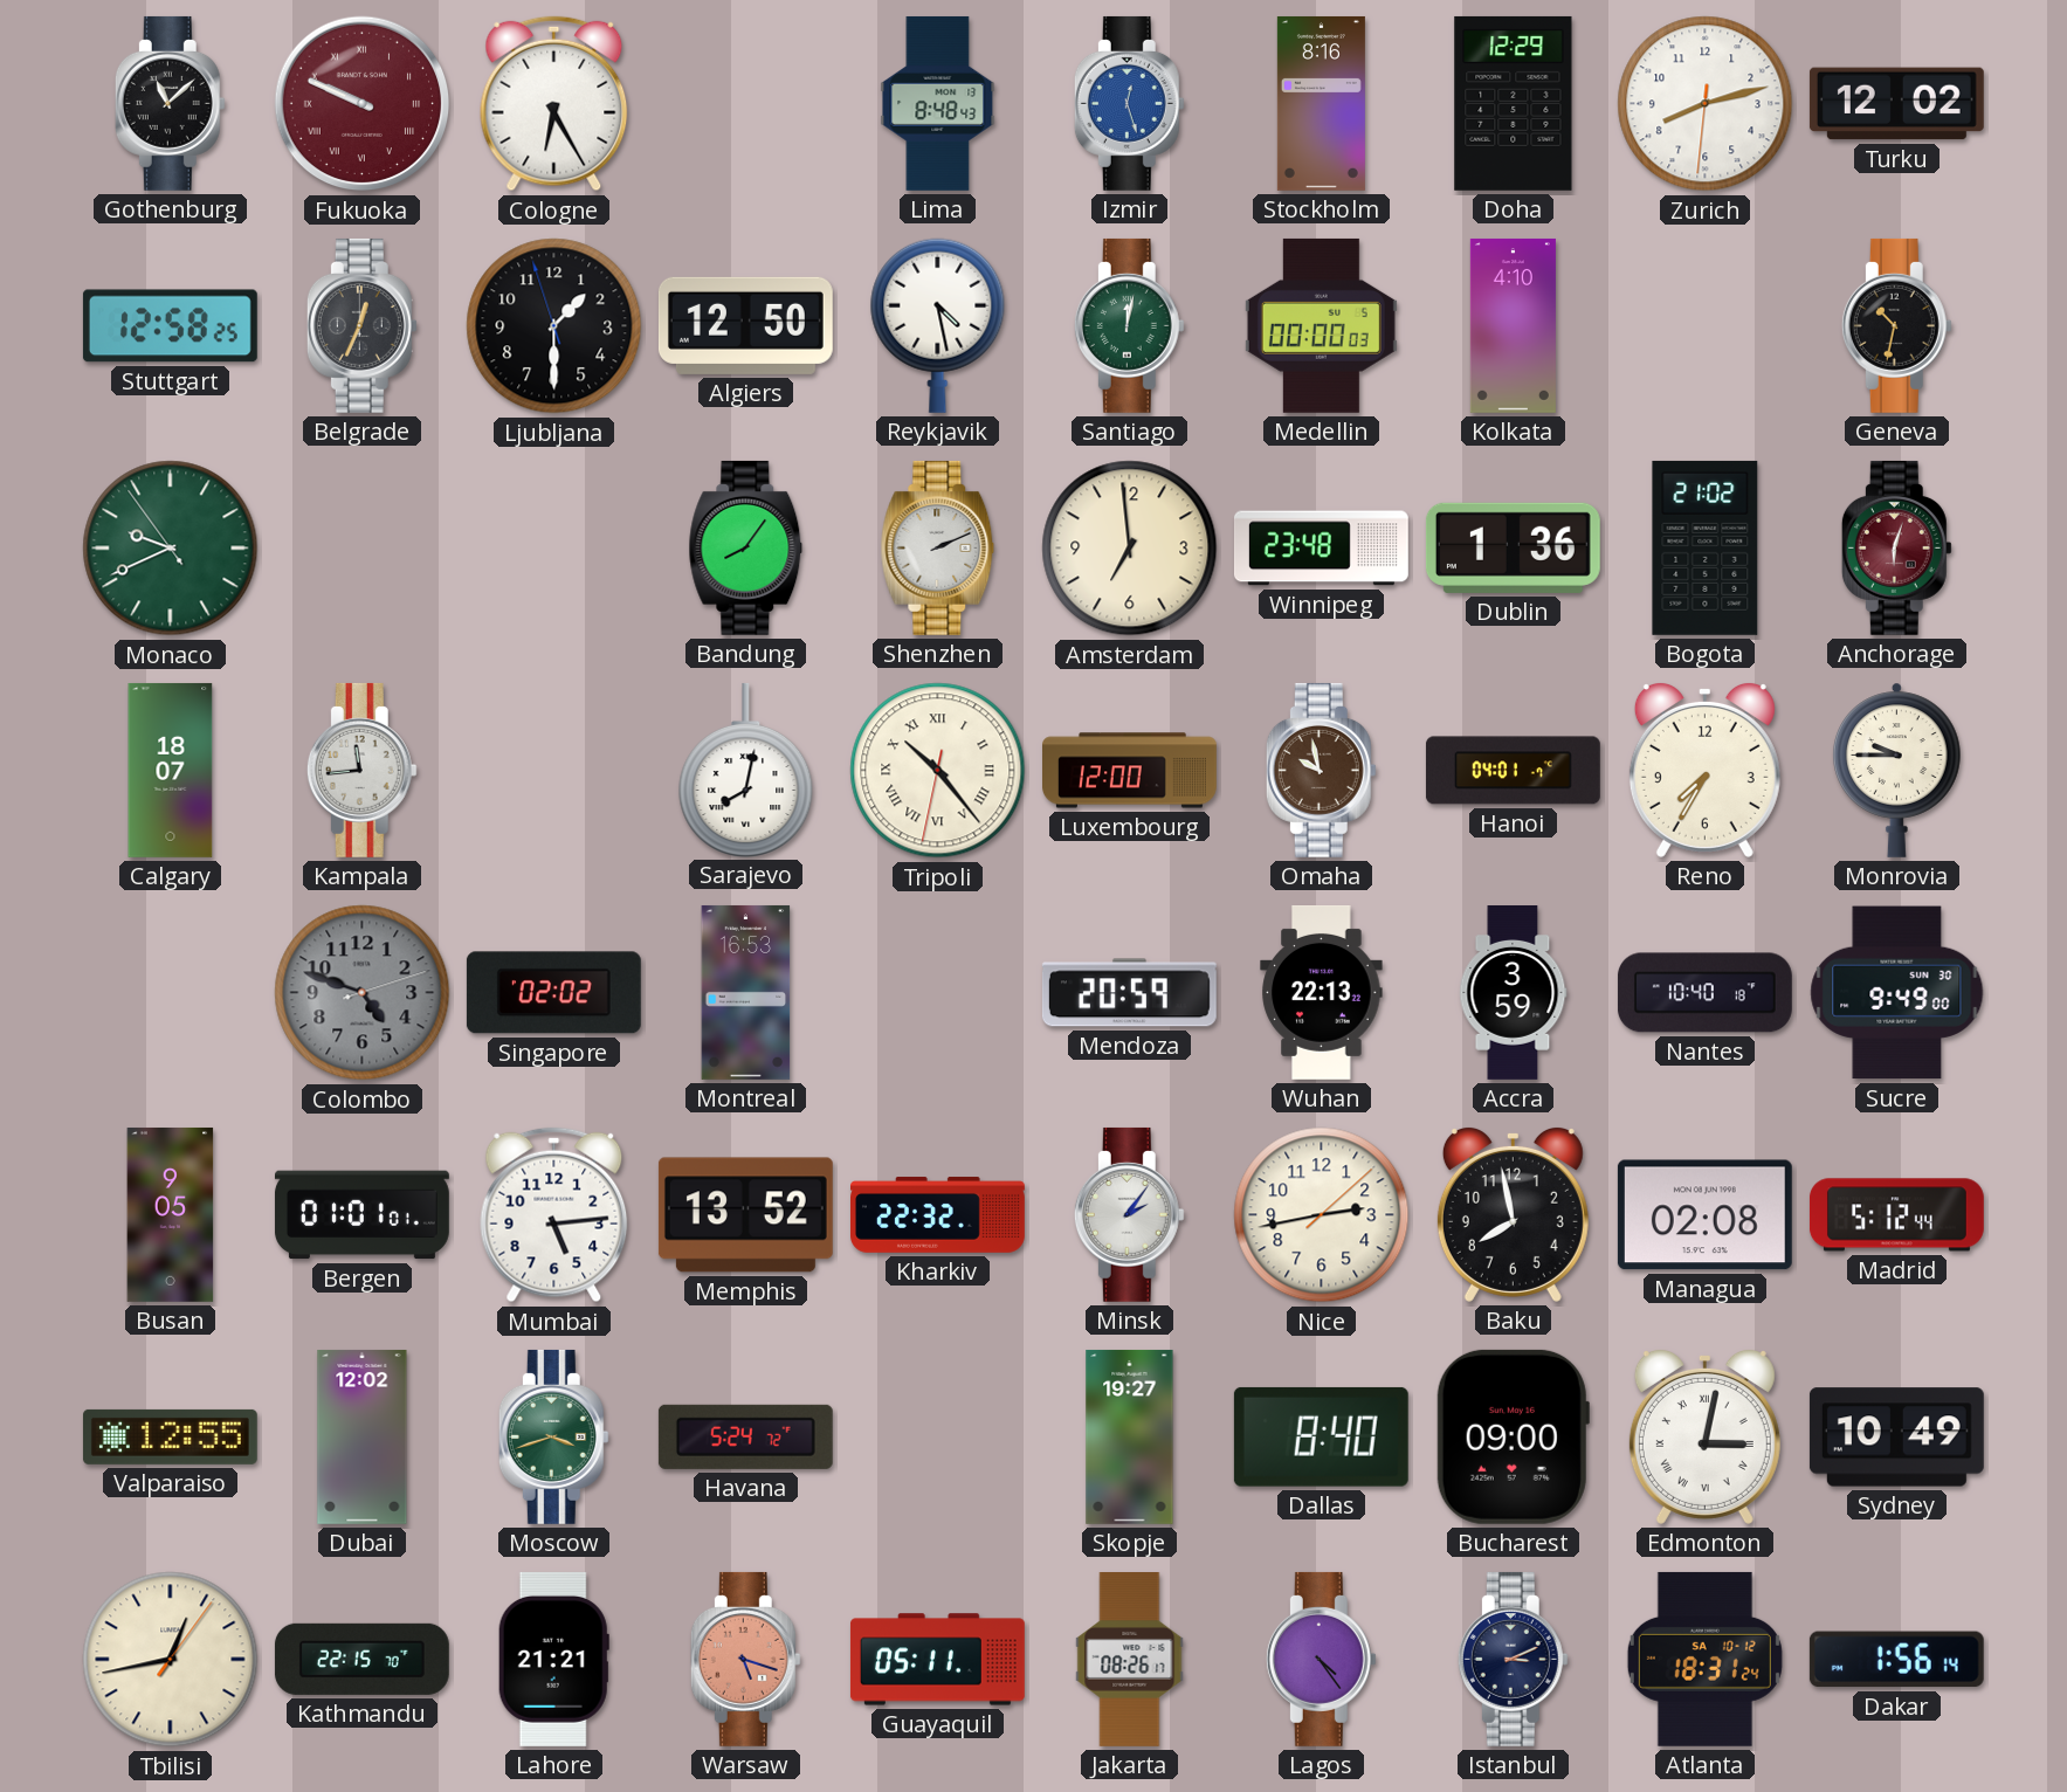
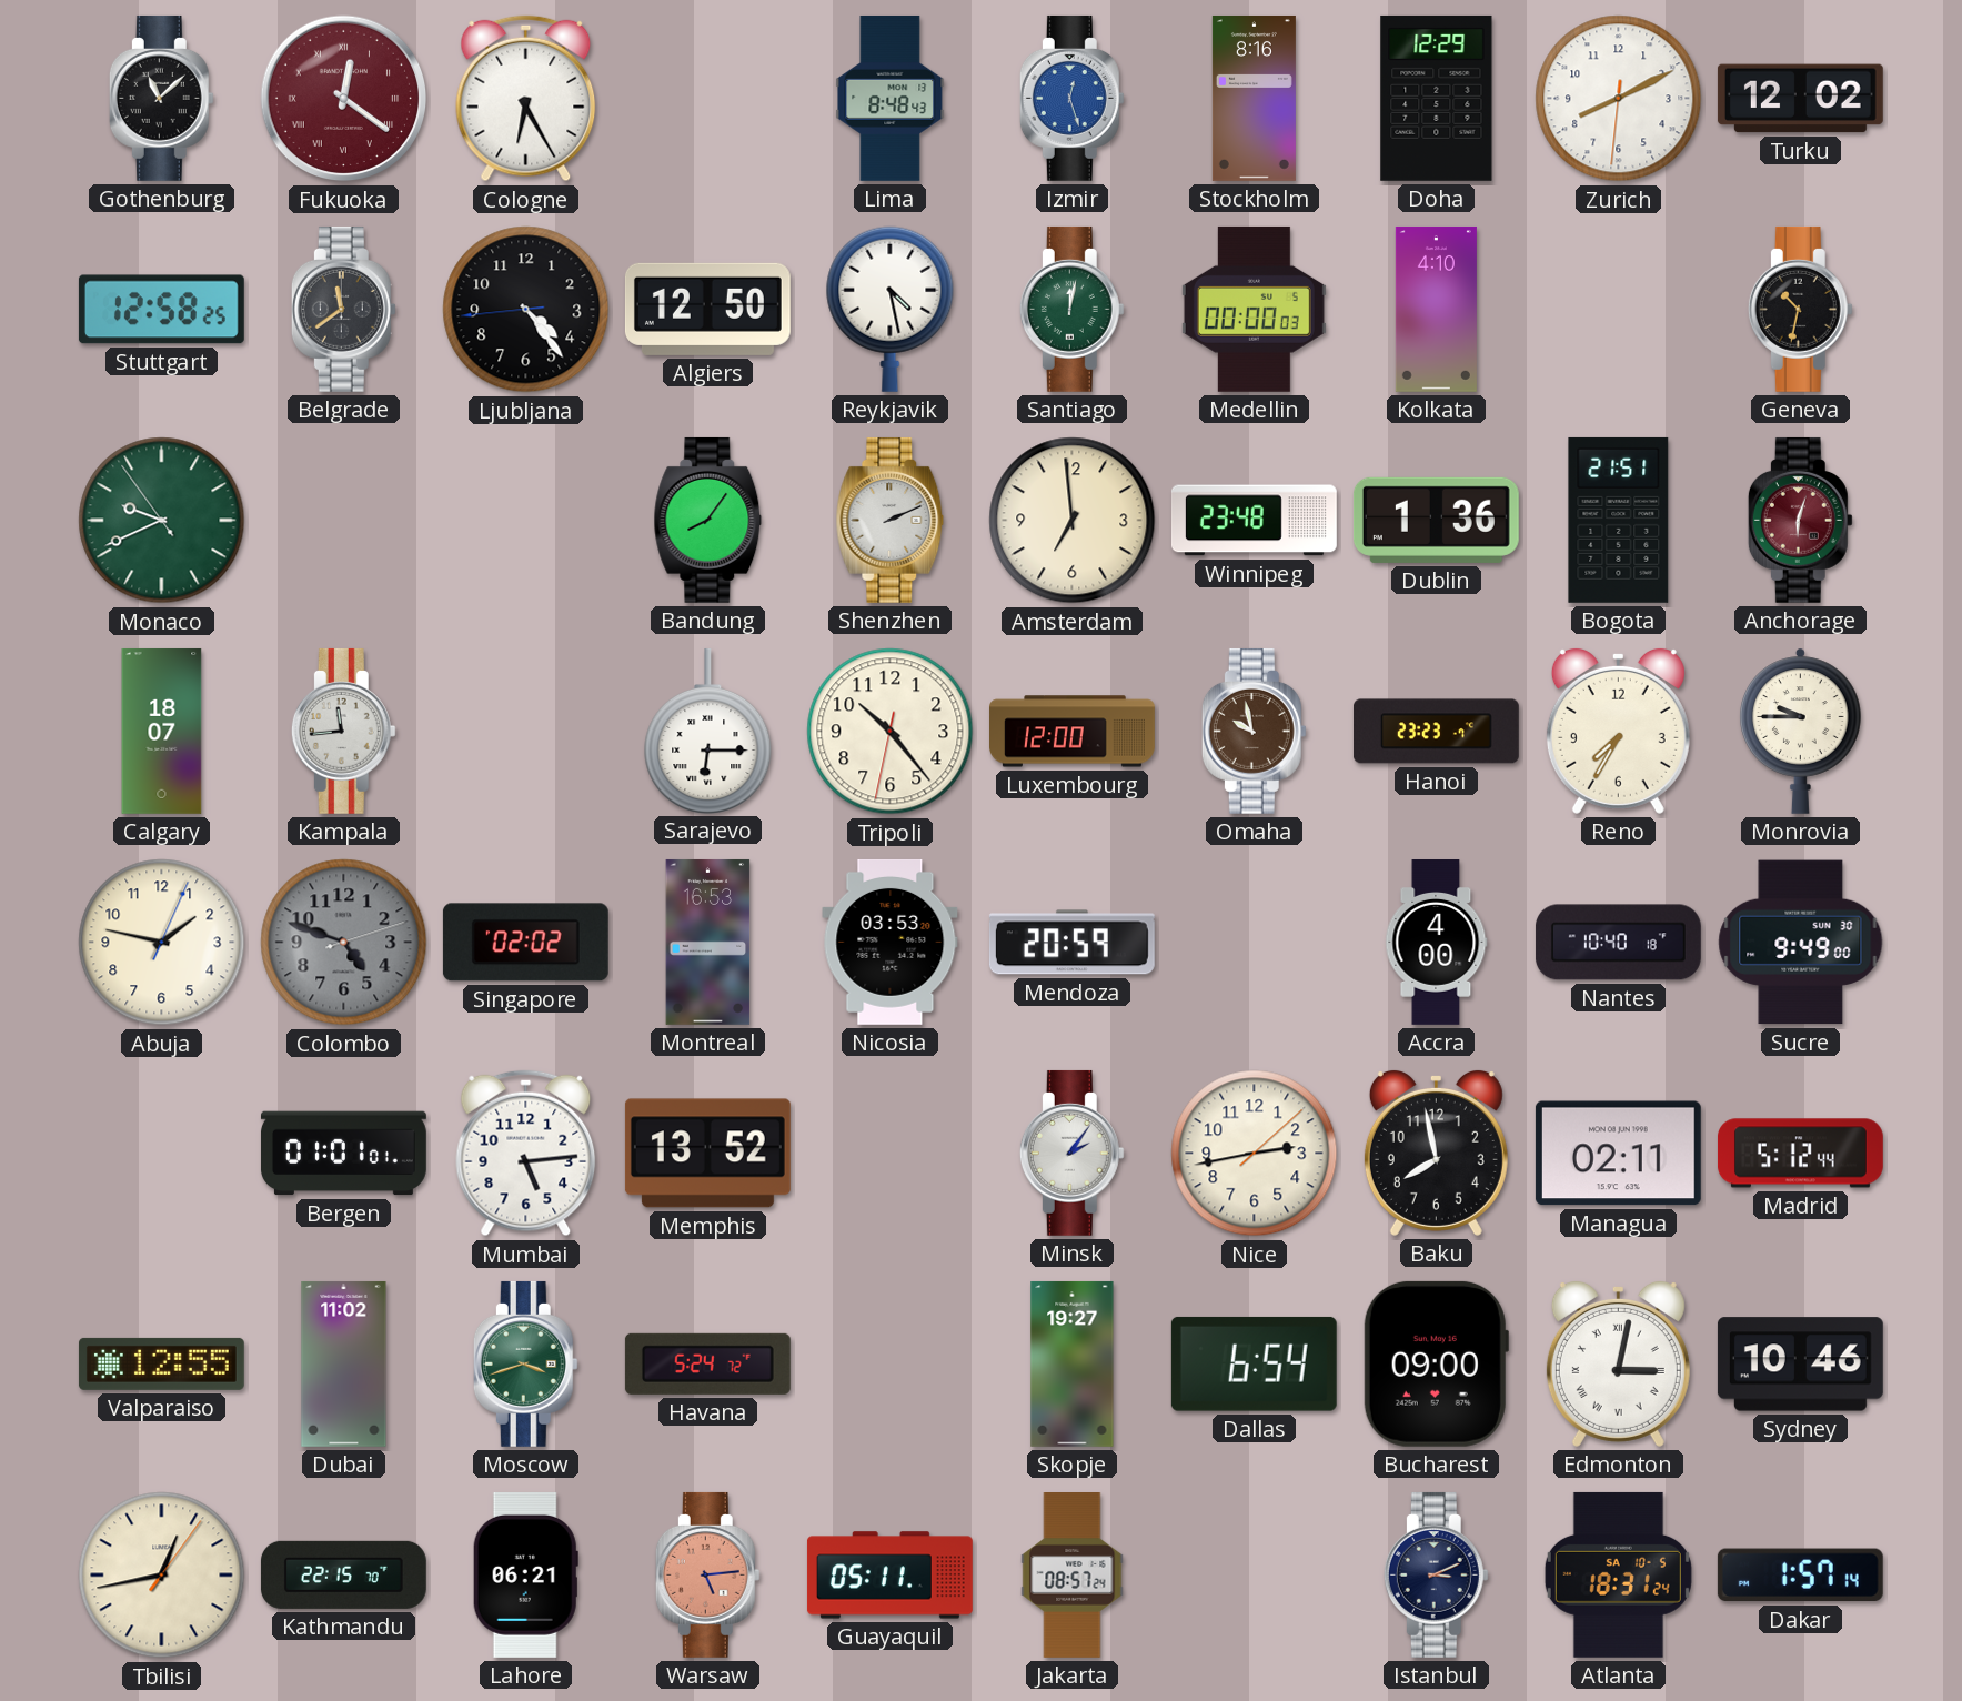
Fukuoka: 9:49 -> 12:21
Zurich: 8:12 -> 8:10
Belgrade: 12:34 -> 11:39
Ljubljana: 1:29 -> 4:23
Bogota: 21:02 -> 21:51
Sarajevo: 8:02 -> 6:15
Tripoli numerals: Roman -> Arabic
Hanoi: 04:01 -> 23:23
Abuja: none -> 1:47
Nicosia: none -> 03:53
Wuhan: 22:13 -> none
Accra: 3:59 -> 4:00
Busan: 9:05 -> none
Kharkiv: 22:32 -> none
Managua: 02:08 -> 02:11
Dubai: 12:02 -> 11:02
Dallas: 8:40 -> 6:54
Sydney: 10:49 -> 10:46
Lahore: 21:21 -> 06:21
Warsaw: 5:18 -> 5:14
Jakarta: 08:26 -> 08:57
Lagos: 4:24 -> none
Atlanta date: SA 10-12 -> SA 10-5
Dakar: 1:56 -> 1:57
